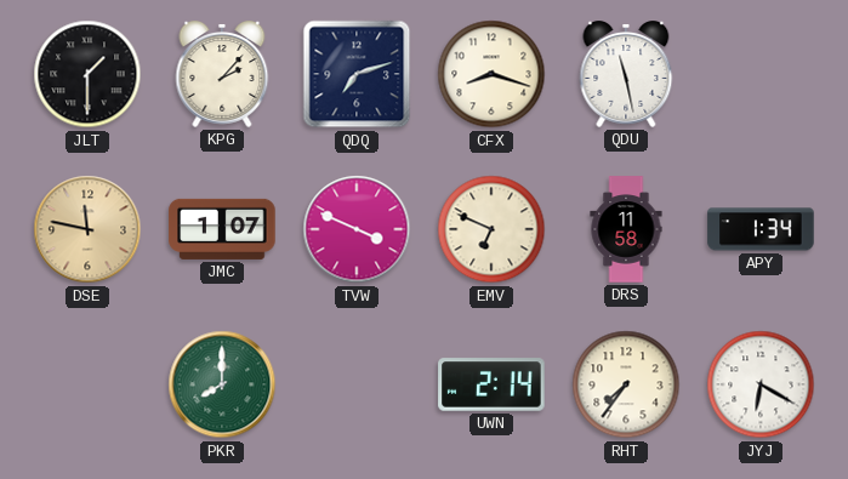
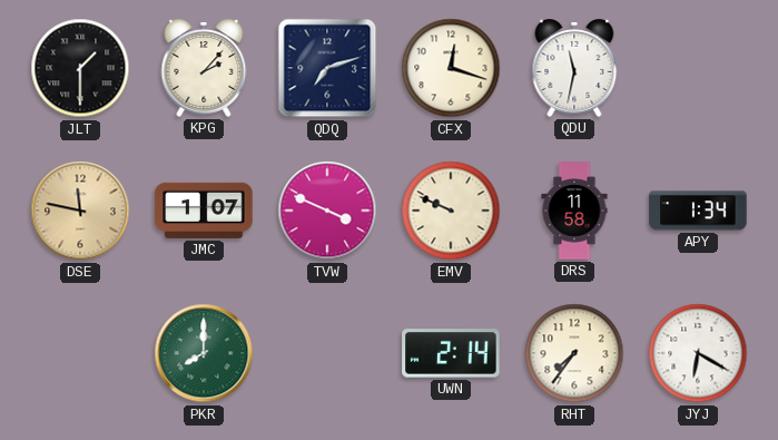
CFX: 8:18 -> 12:18
QDU: 11:28 -> 11:32
EMV: 6:49 -> 9:49
